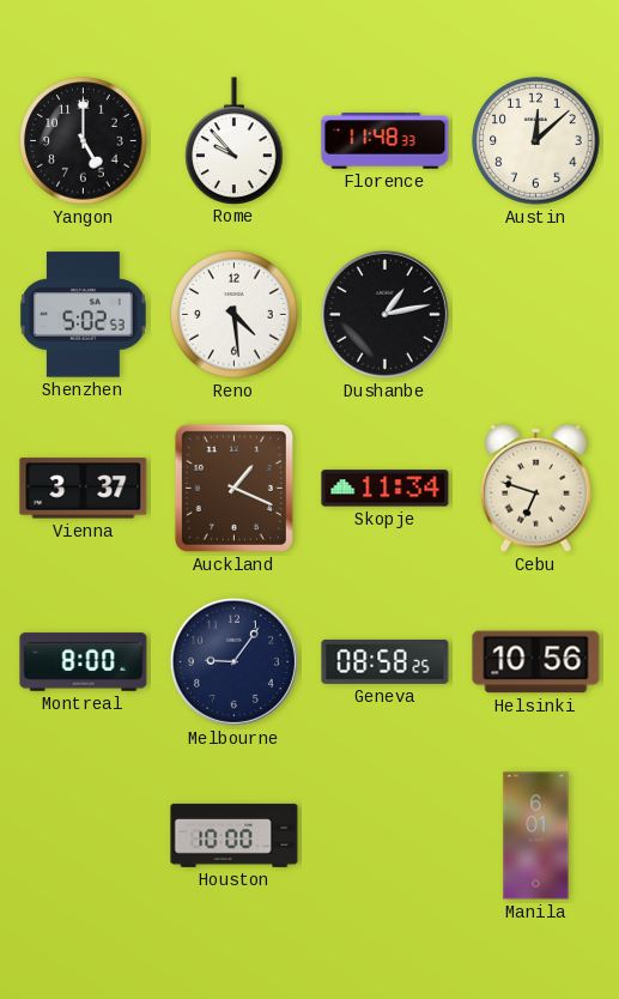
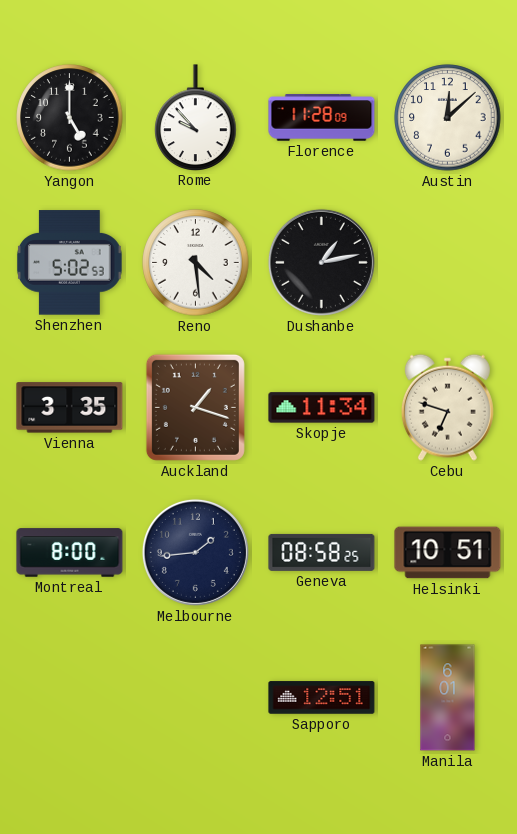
Florence: 11:48 -> 11:28
Vienna: 3:37 -> 3:35
Auckland: 1:19 -> 1:18
Melbourne: 9:06 -> 1:44
Helsinki: 10:56 -> 10:51
Houston: 10:00 -> none
Sapporo: none -> 12:51
